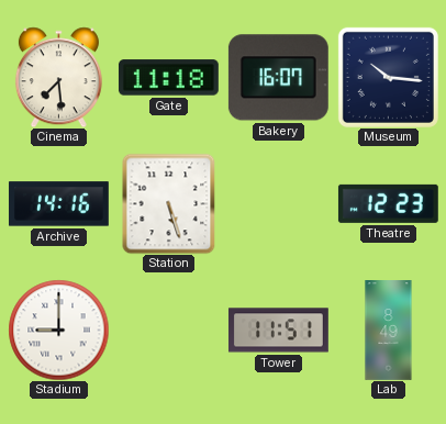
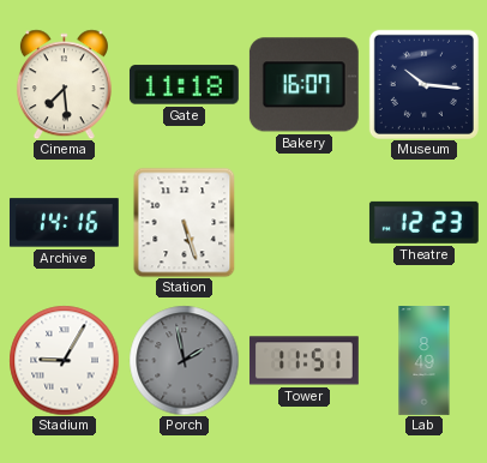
Stadium: 9:00 -> 9:05
Porch: none -> 1:58
